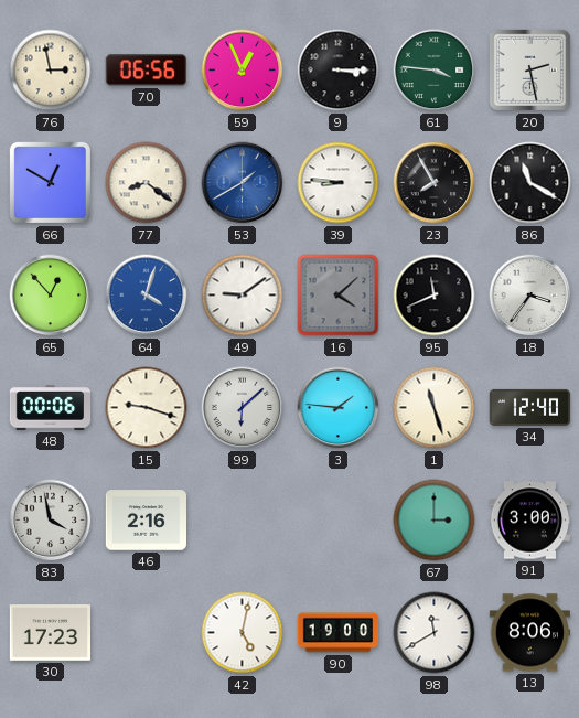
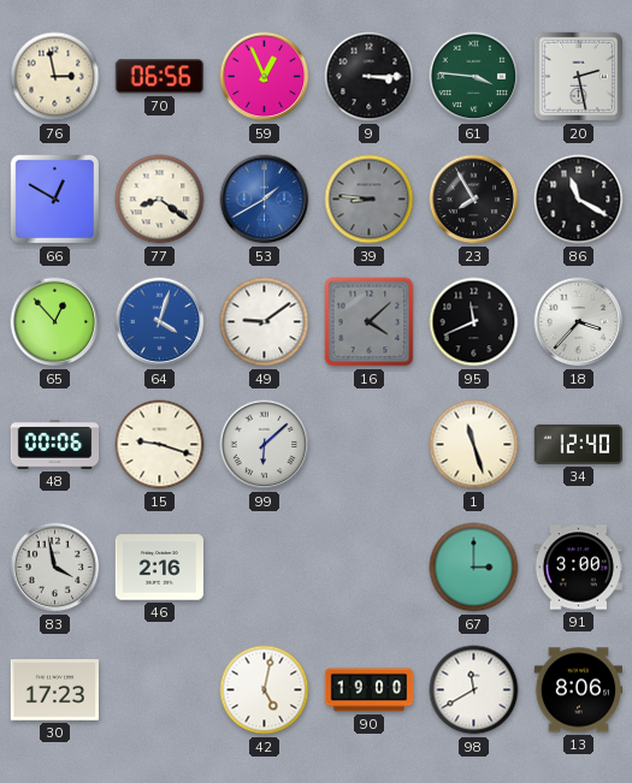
39 dial: white -> grey
18: 3:36 -> 3:37
3: 1:46 -> none
